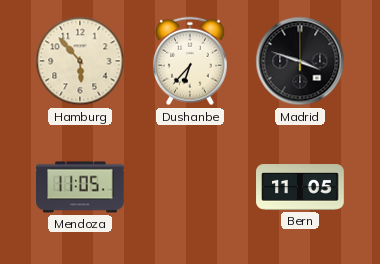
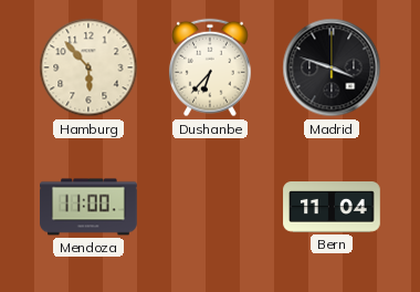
Mendoza: 11:05 -> 11:00
Bern: 11:05 -> 11:04
